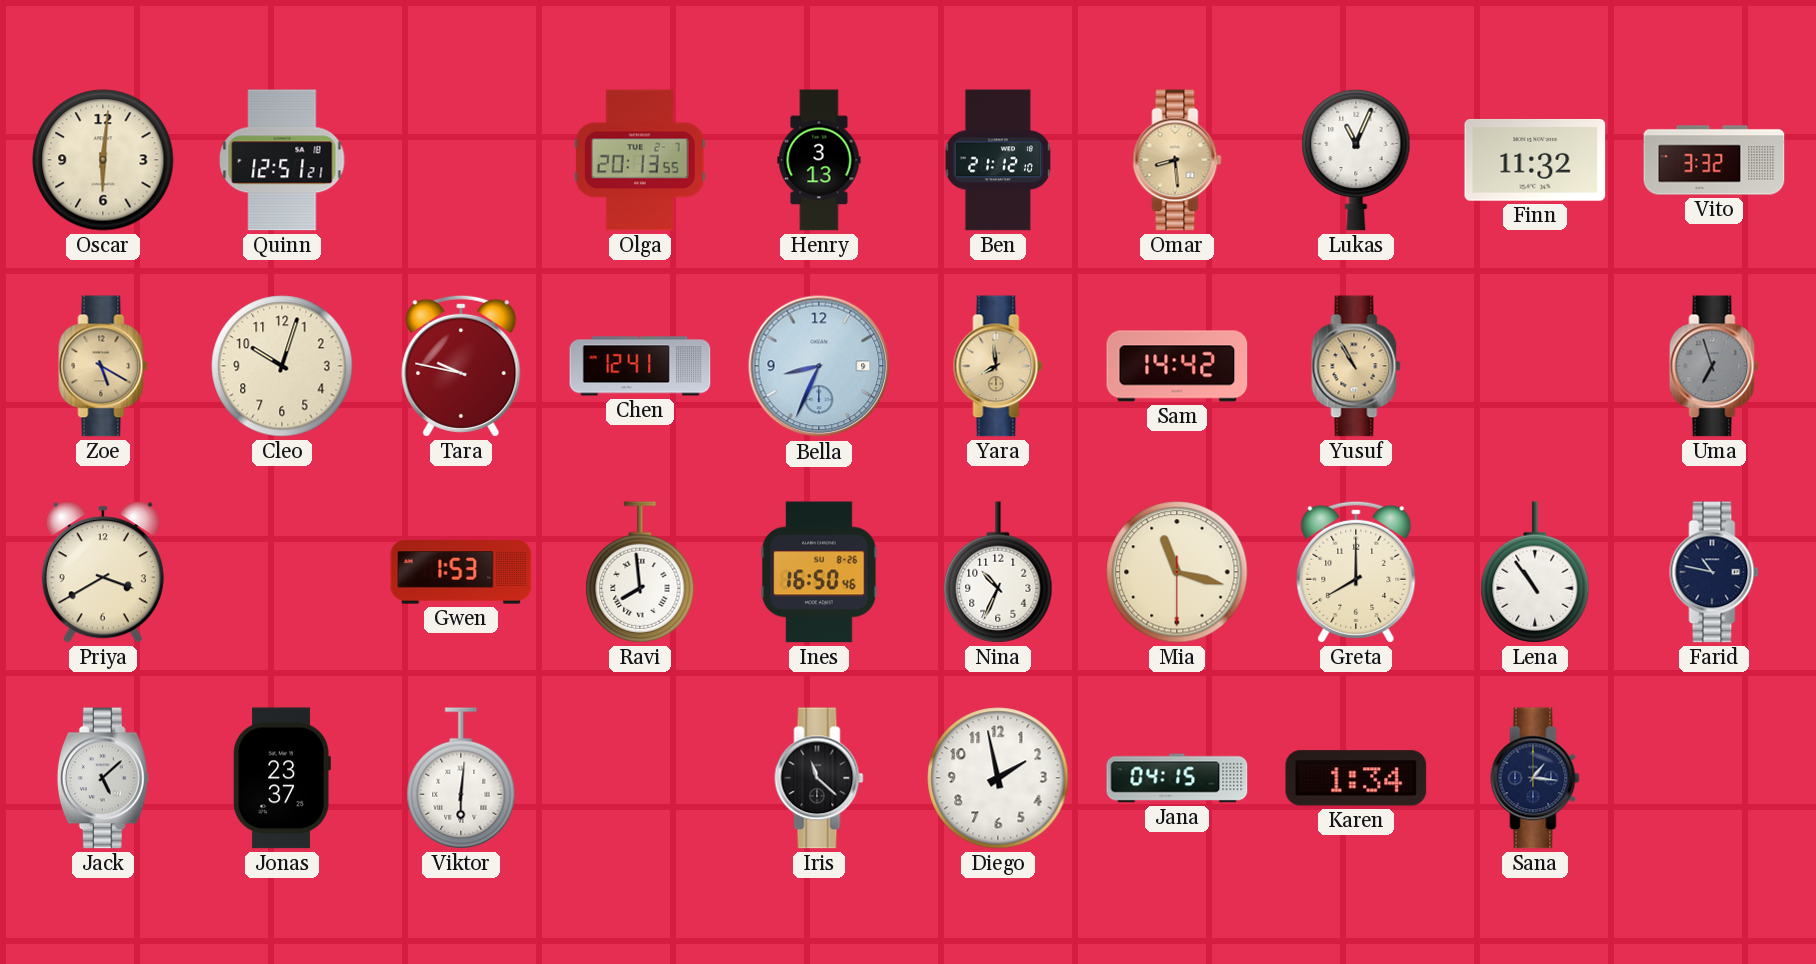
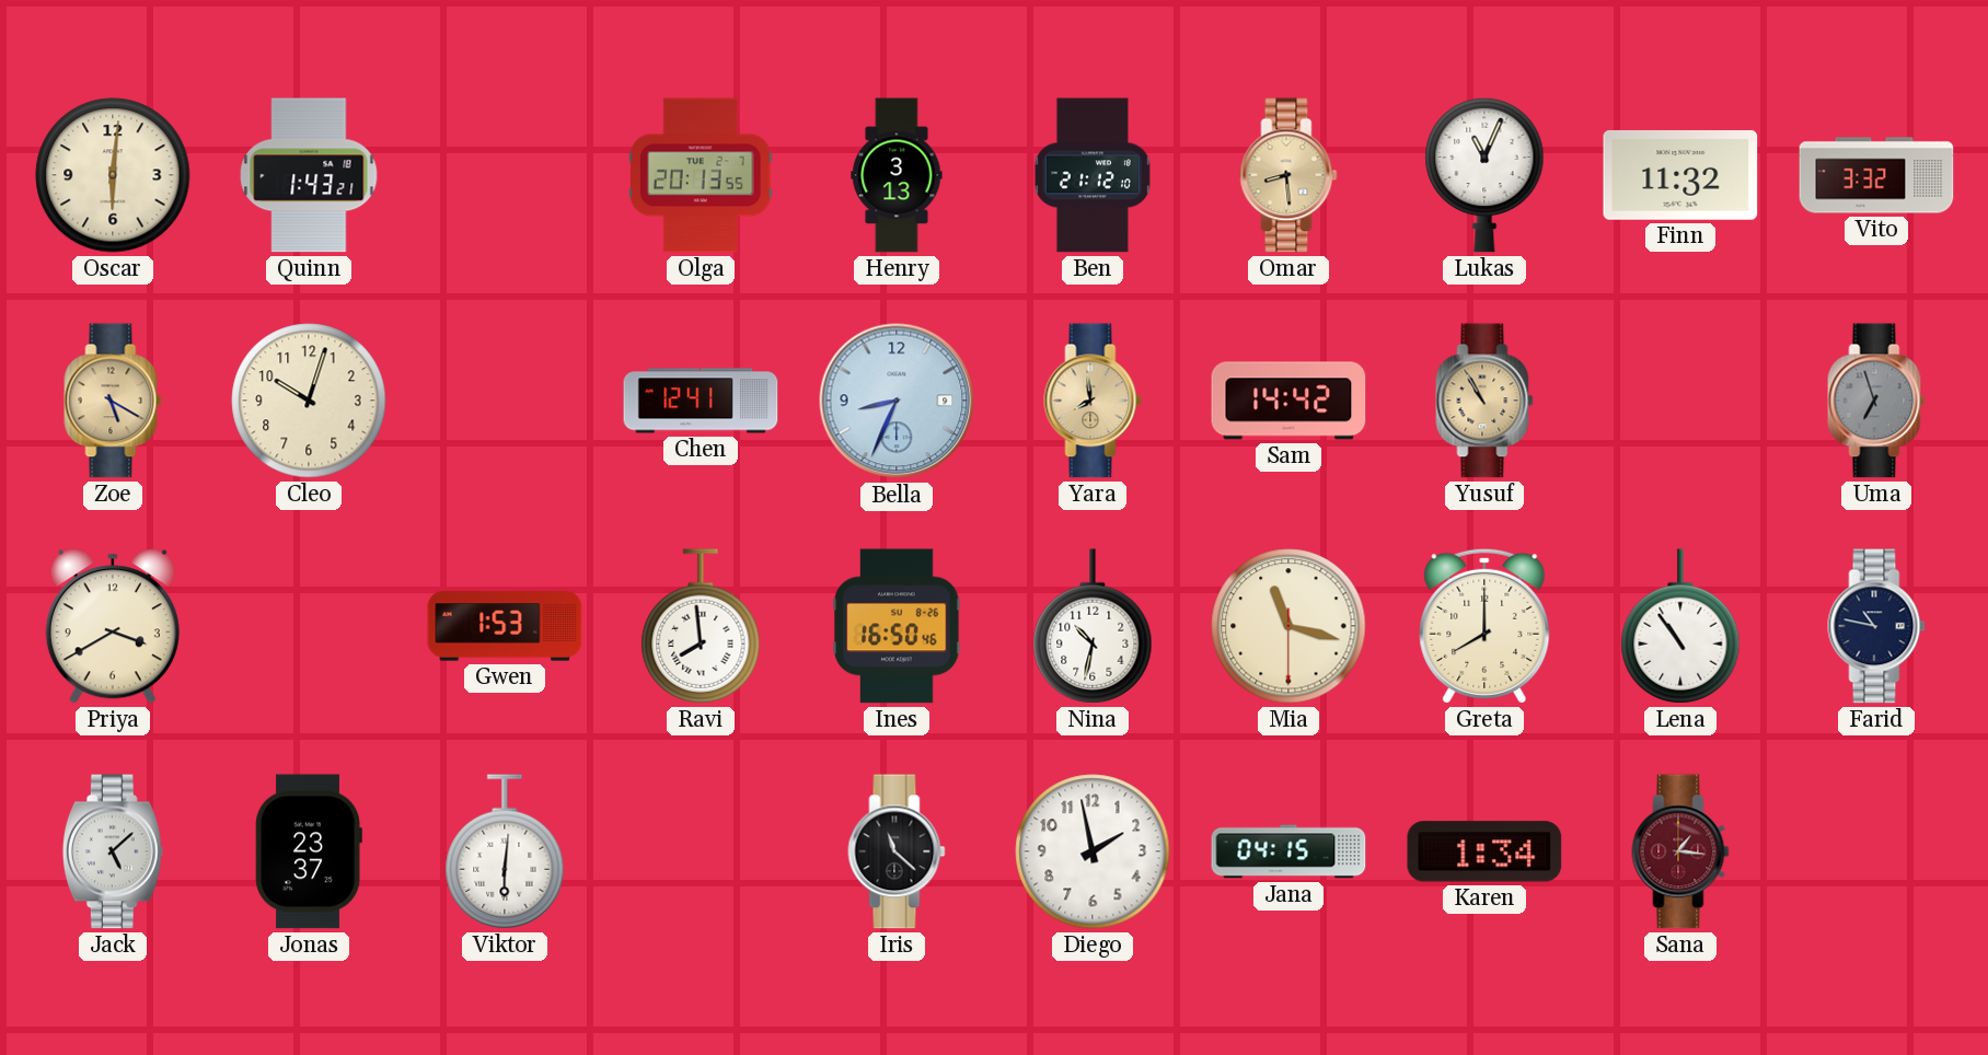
Quinn: 12:51 -> 1:43
Tara: 9:47 -> none
Nina: 10:34 -> 10:32
Sana dial: navy -> burgundy
